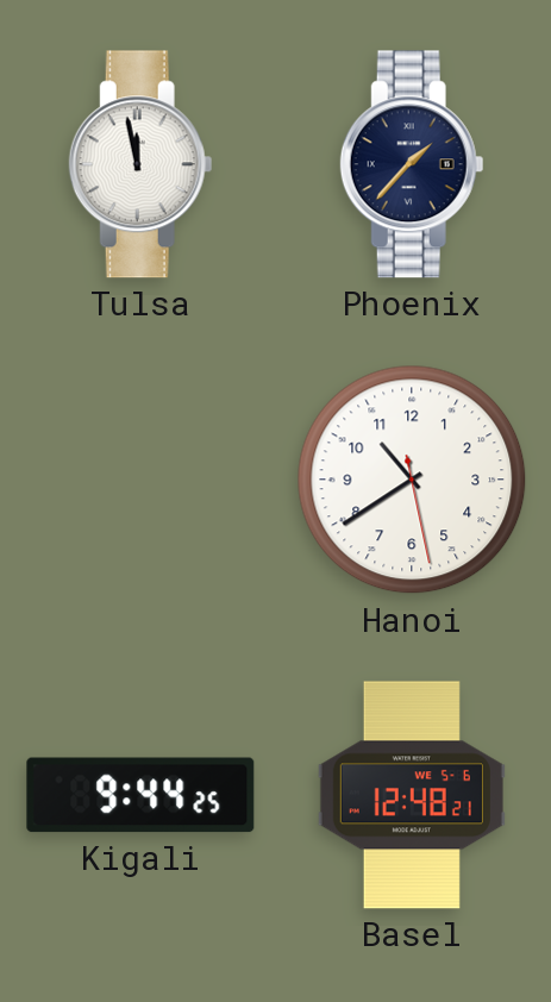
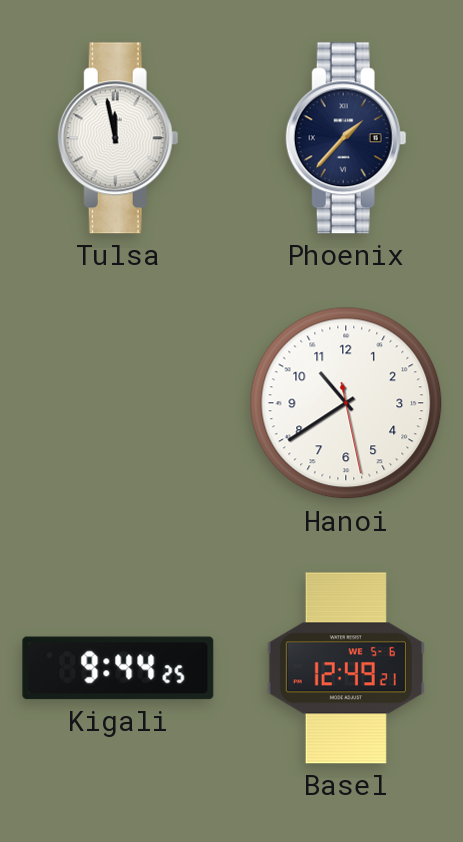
Basel: 12:48 -> 12:49
